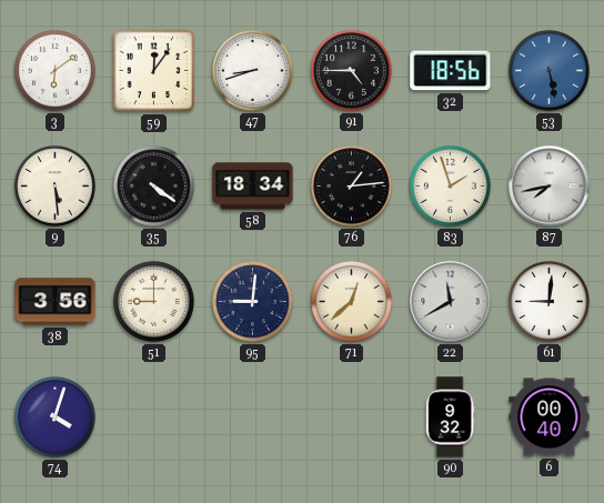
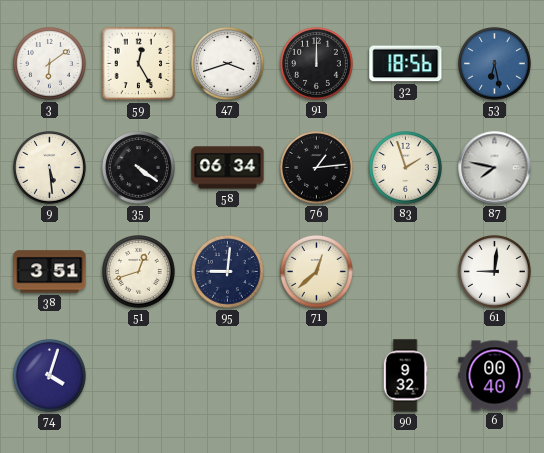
59: 12:06 -> 12:25
47: 8:42 -> 3:42
91: 4:45 -> 12:00
53: 5:28 -> 6:28
58: 18:34 -> 06:34
87: 7:43 -> 7:47
38: 3:56 -> 3:51
51: 9:00 -> 12:42
22: 11:40 -> none
